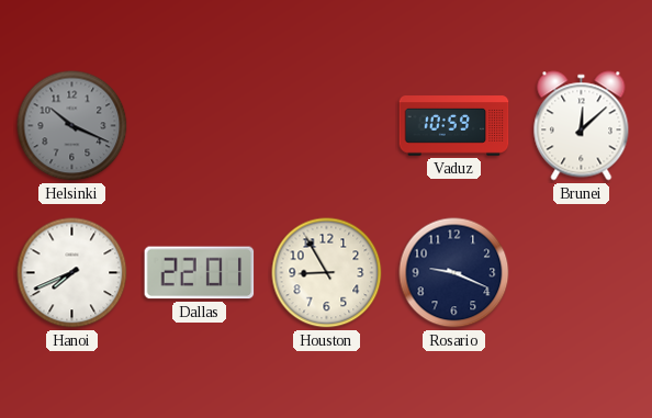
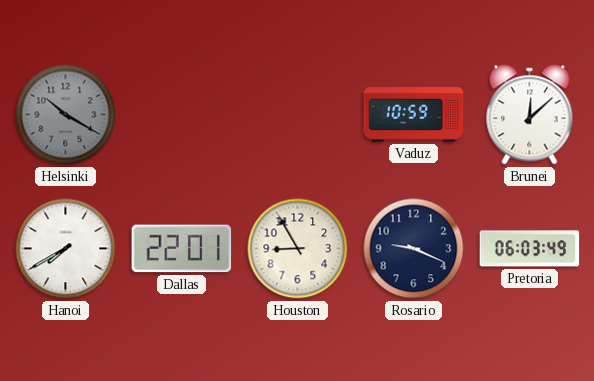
Helsinki: 10:19 -> 10:20
Hanoi: 7:41 -> 7:40
Pretoria: none -> 06:03
